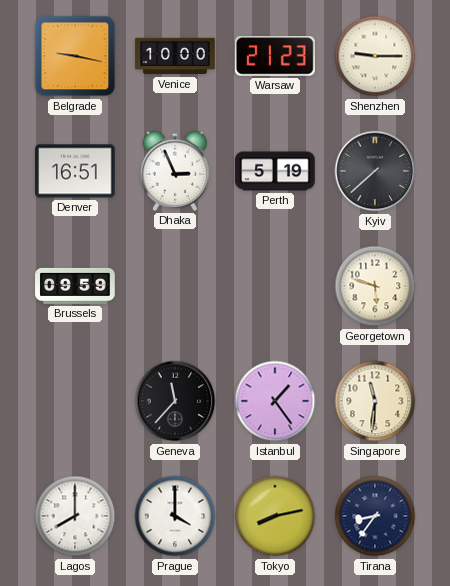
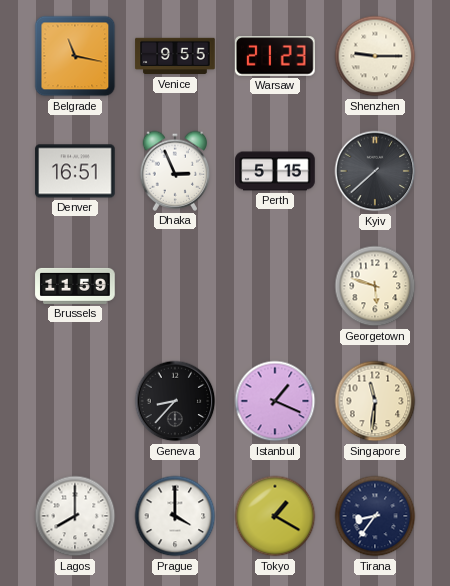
Belgrade: 9:17 -> 11:17
Venice: 10:00 -> 9:55
Perth: 5:19 -> 5:15
Brussels: 09:59 -> 11:59
Geneva: 11:37 -> 8:37
Istanbul: 1:24 -> 1:19
Tokyo: 8:13 -> 1:20
